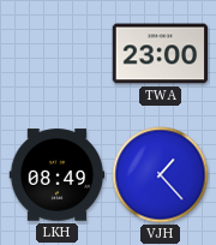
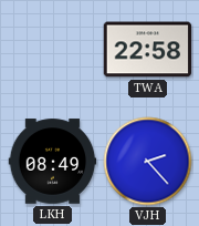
TWA: 23:00 -> 22:58
VJH: 1:23 -> 2:23
